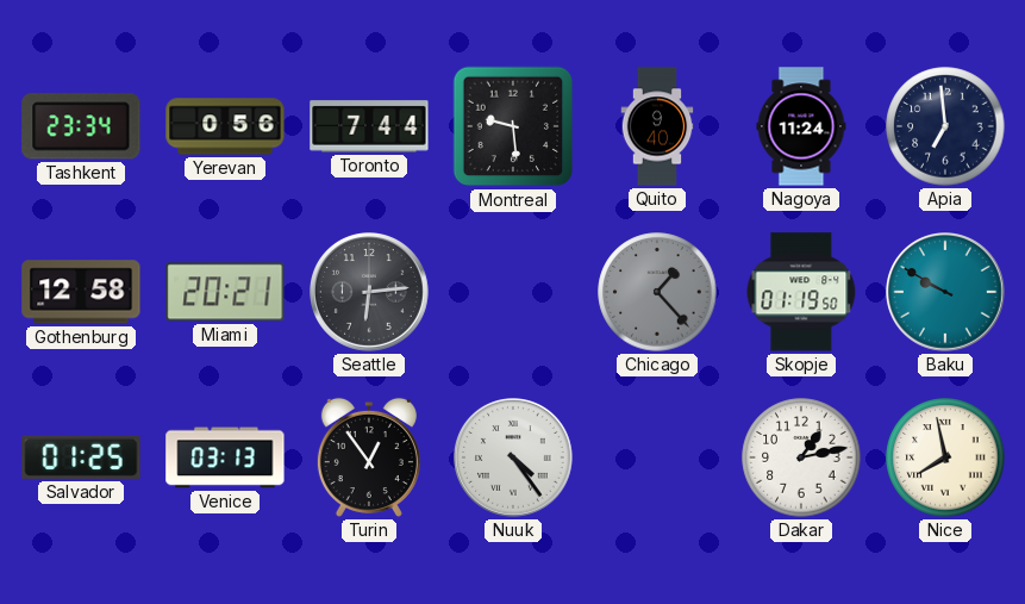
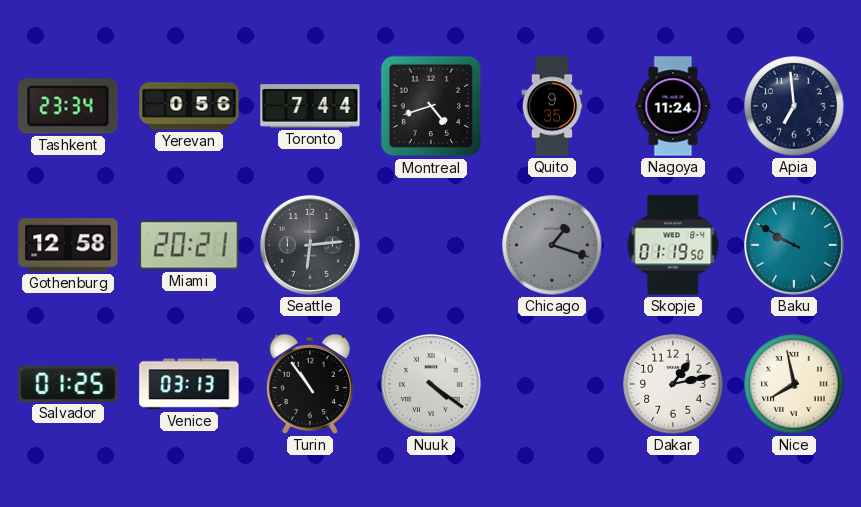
Montreal: 9:29 -> 4:42
Quito: 9:40 -> 9:35
Chicago: 1:23 -> 1:18
Turin: 12:54 -> 10:54
Nuuk: 4:24 -> 4:21
